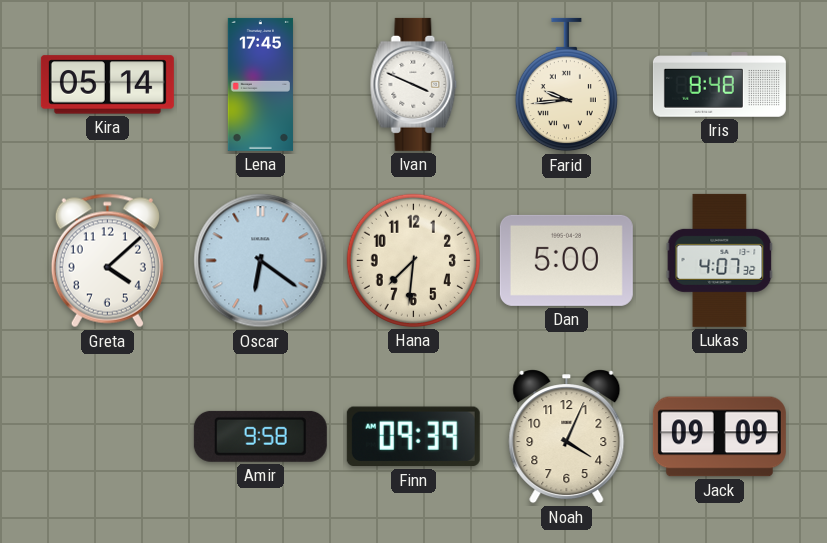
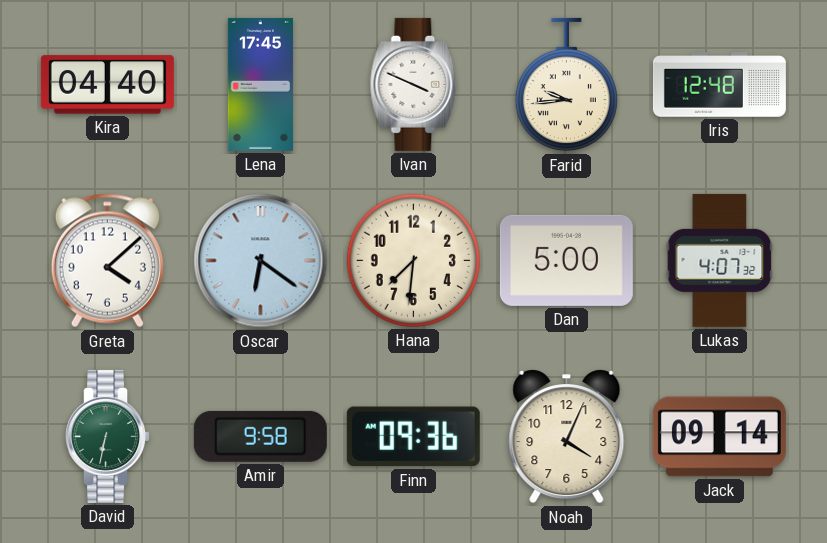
Kira: 05:14 -> 04:40
Iris: 8:48 -> 12:48
David: none -> 6:32
Finn: 09:39 -> 09:36
Jack: 09:09 -> 09:14
